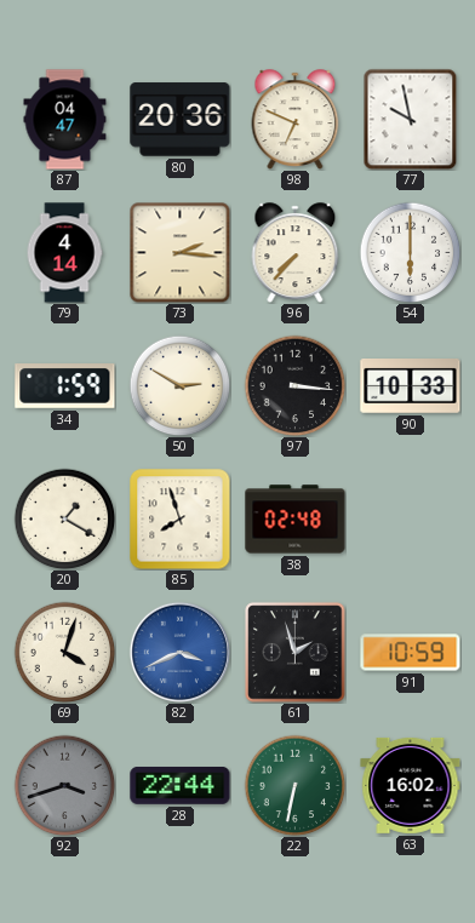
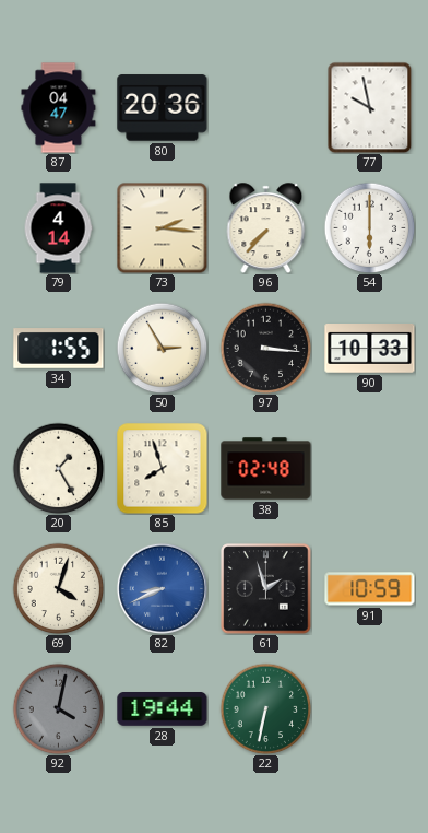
98: 6:49 -> none
34: 1:59 -> 1:55
50: 2:50 -> 2:55
20: 1:20 -> 1:25
82: 3:41 -> 8:41
92: 3:42 -> 4:02
28: 22:44 -> 19:44
63: 16:02 -> none
